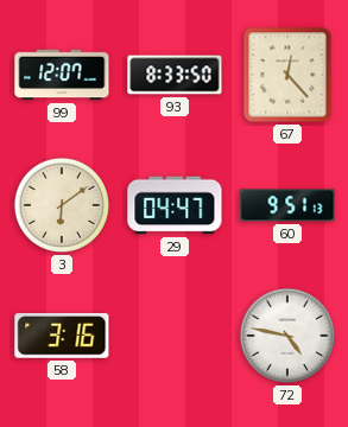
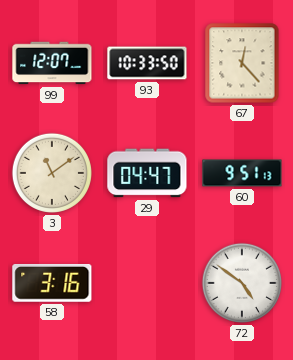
93: 8:33 -> 10:33
3: 6:09 -> 11:09
72: 4:47 -> 4:51
